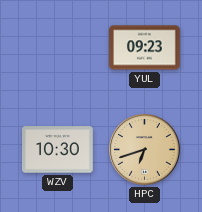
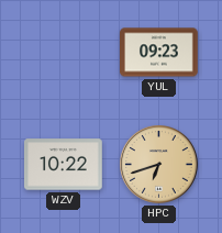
WZV: 10:30 -> 10:22
